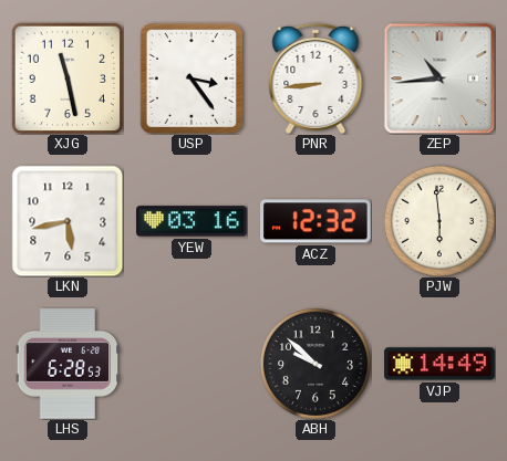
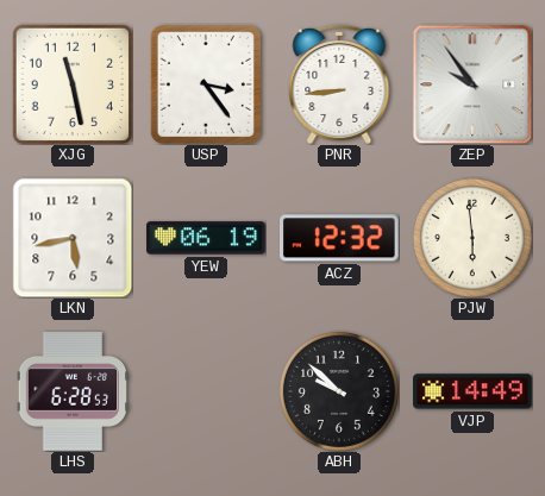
ZEP: 10:44 -> 9:54
YEW: 03:16 -> 06:19
